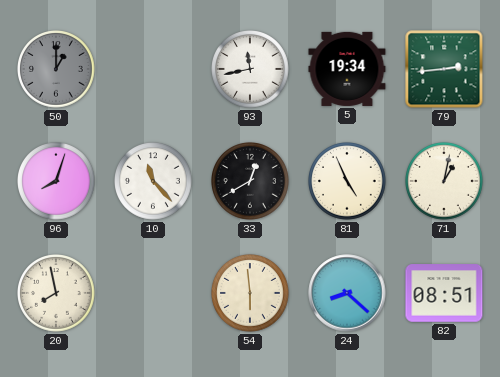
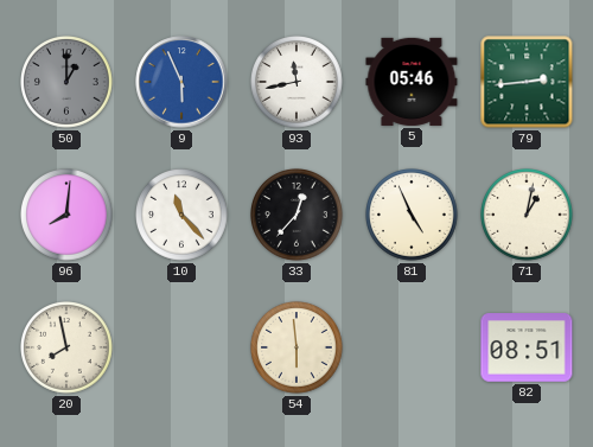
9: none -> 5:56
5: 19:34 -> 05:46
96: 8:03 -> 8:01
33: 12:40 -> 12:37
24: 8:22 -> none
